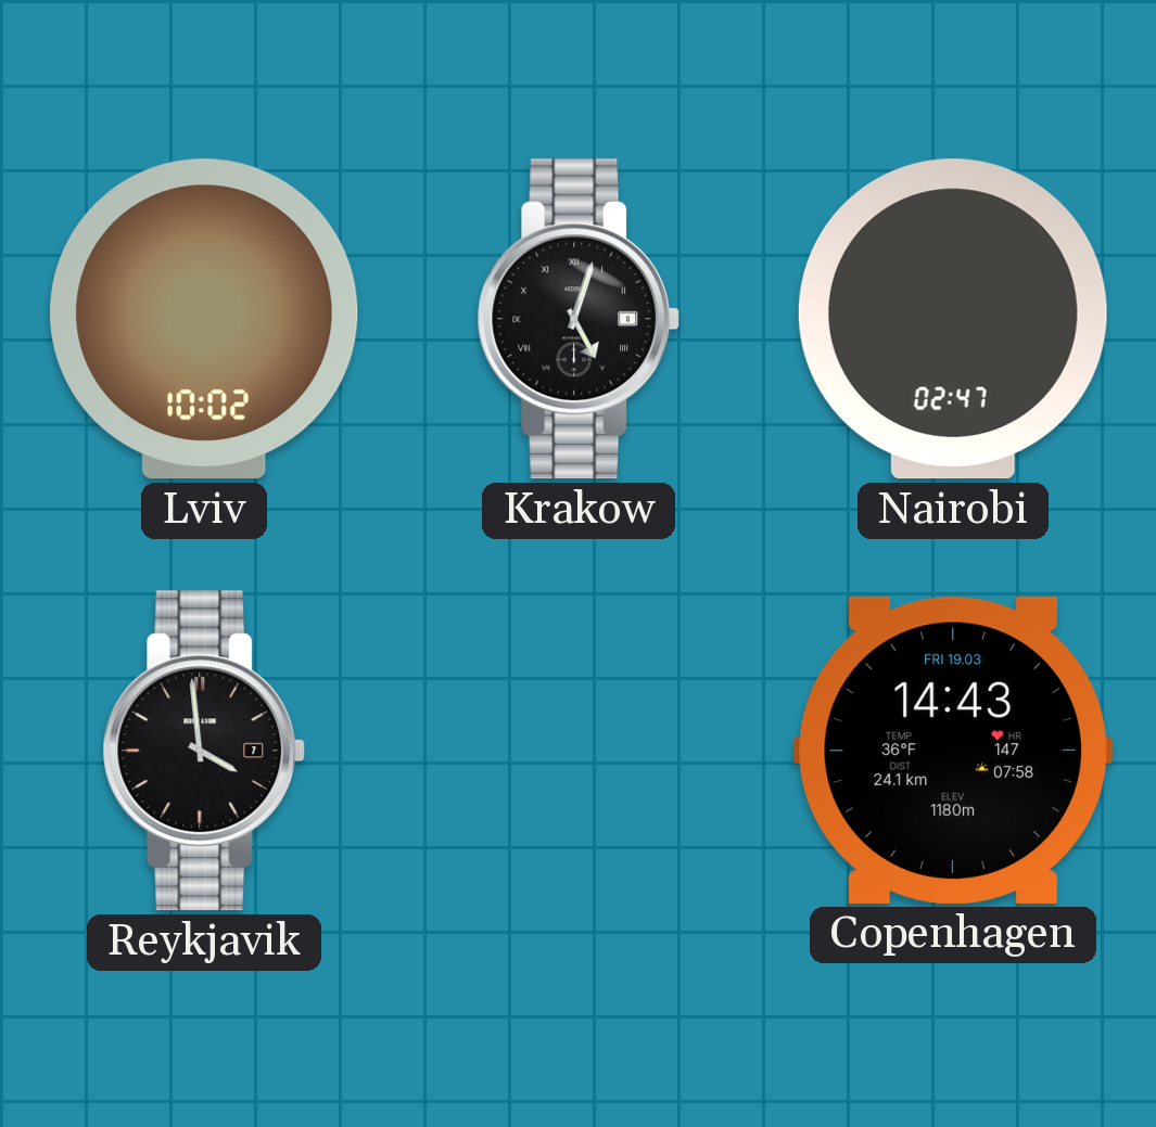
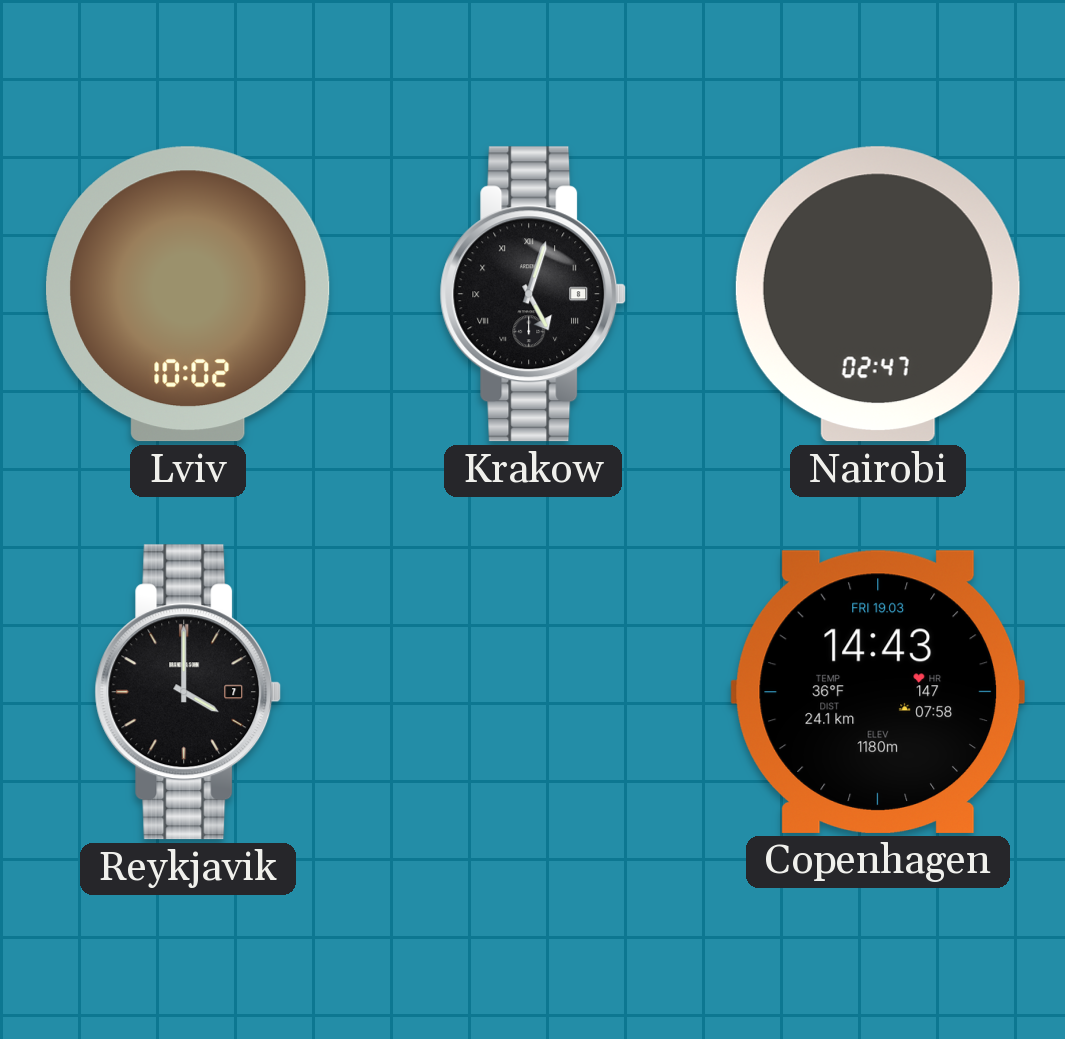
Reykjavik: 3:59 -> 4:00
